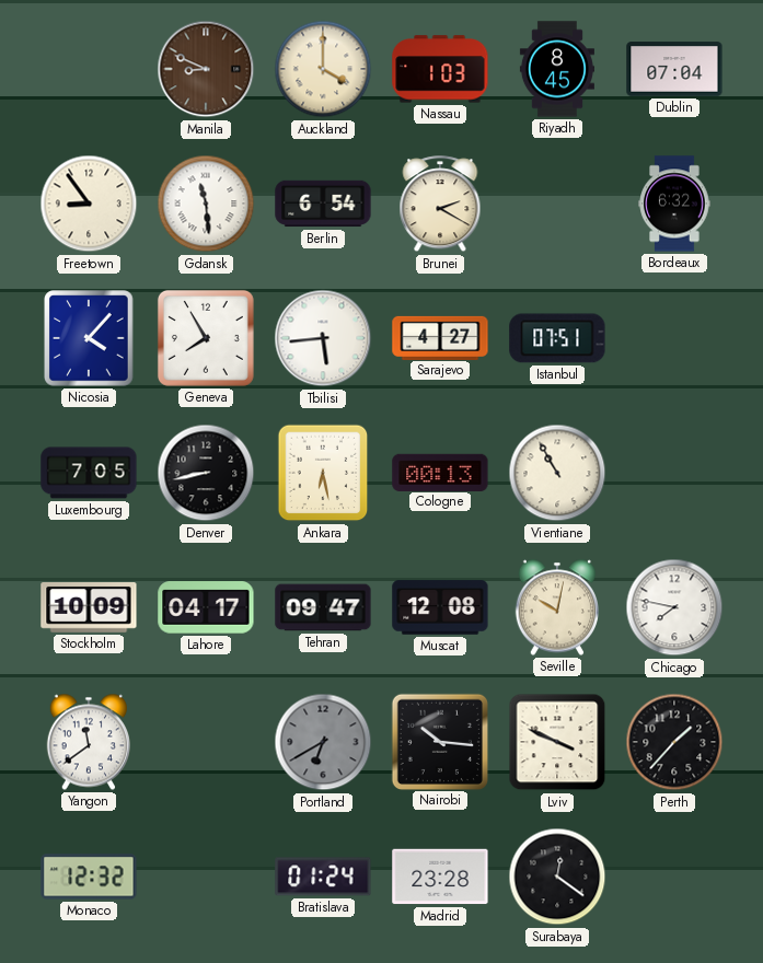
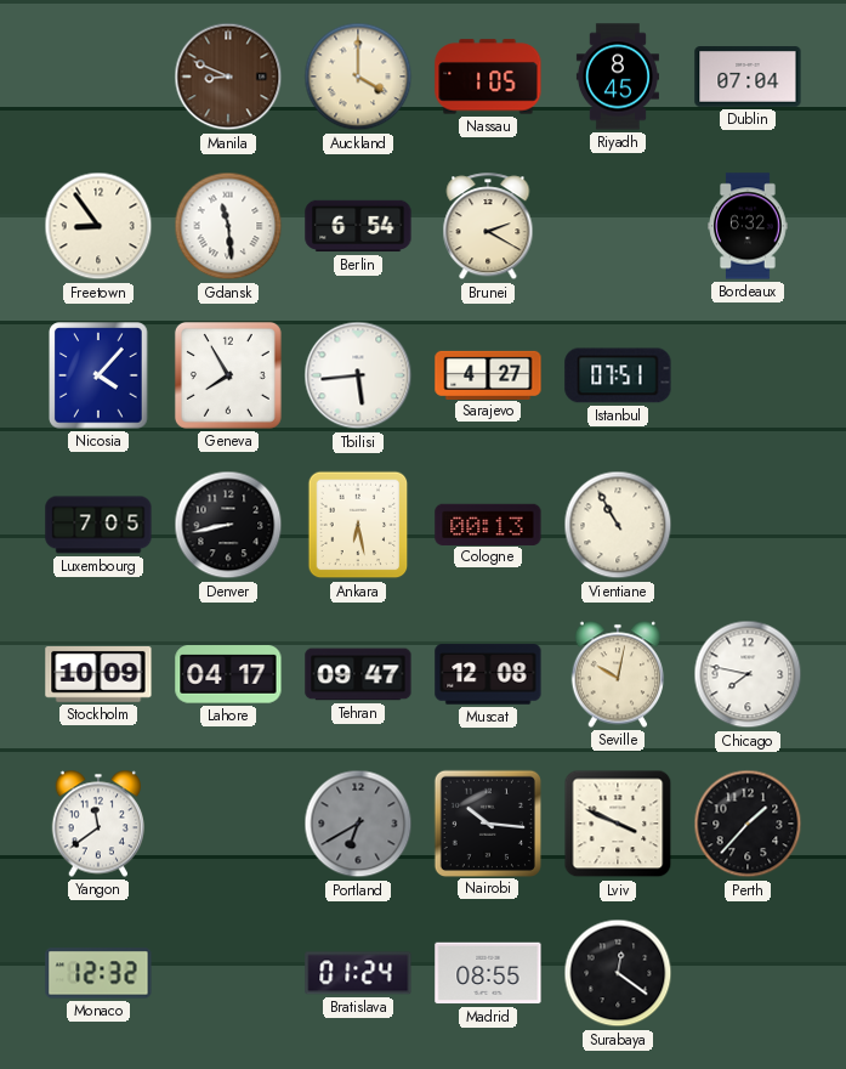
Nassau: 1:03 -> 1:05
Madrid: 23:28 -> 08:55
